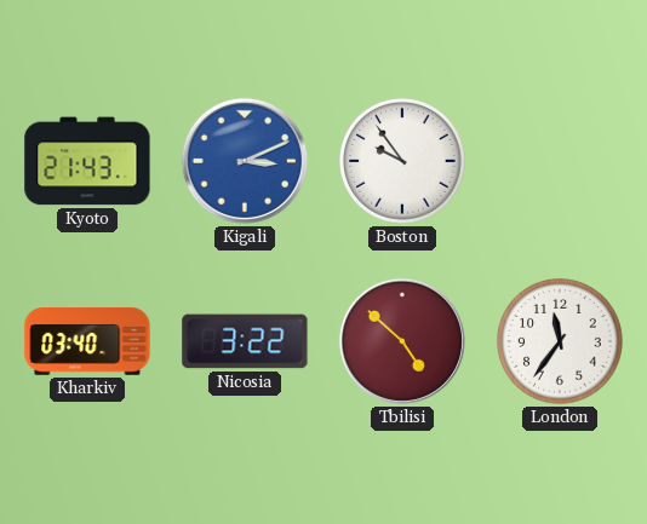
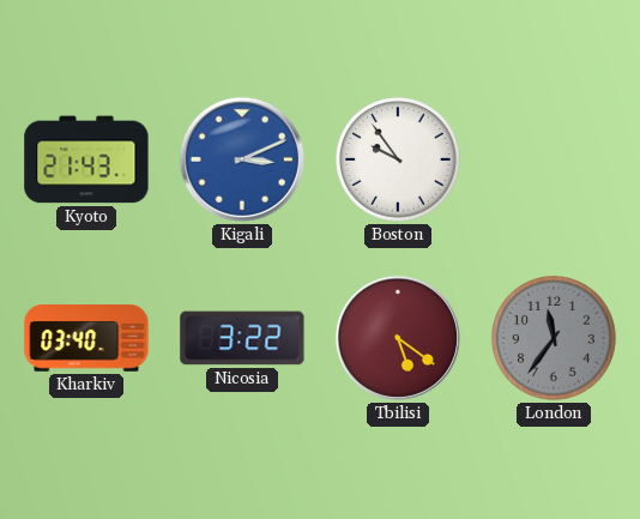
Tbilisi: 4:52 -> 5:21
London dial: white -> grey
